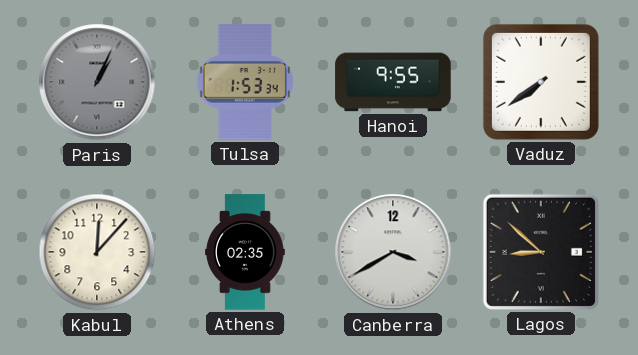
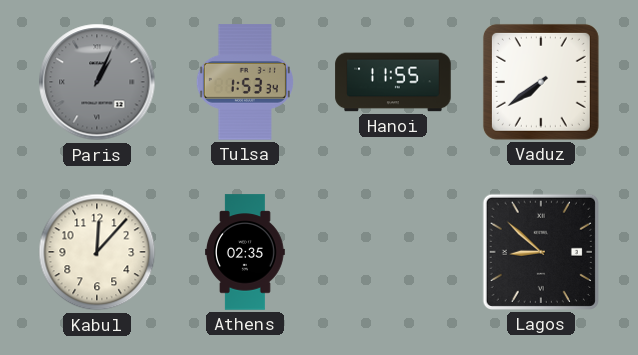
Hanoi: 9:55 -> 11:55
Canberra: 3:40 -> none
